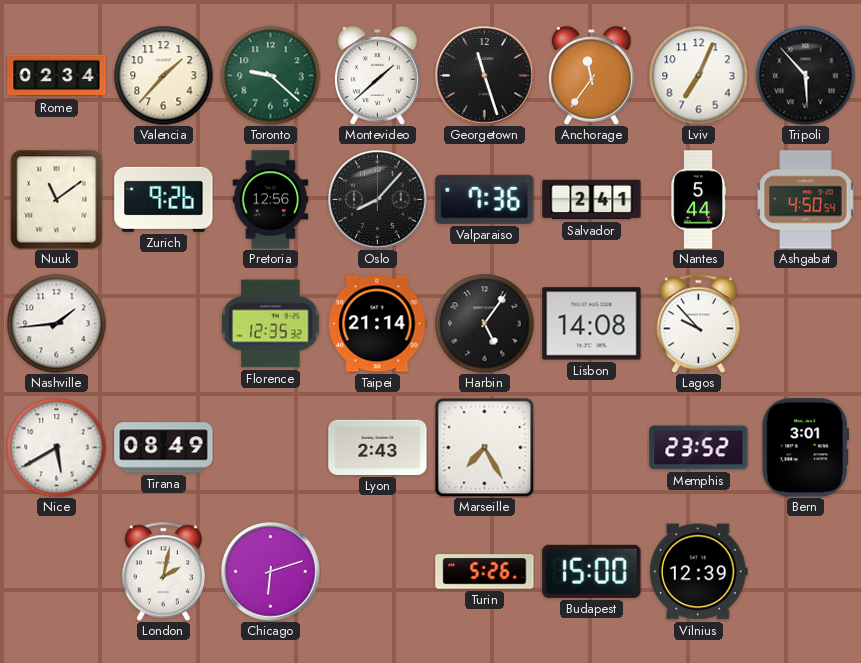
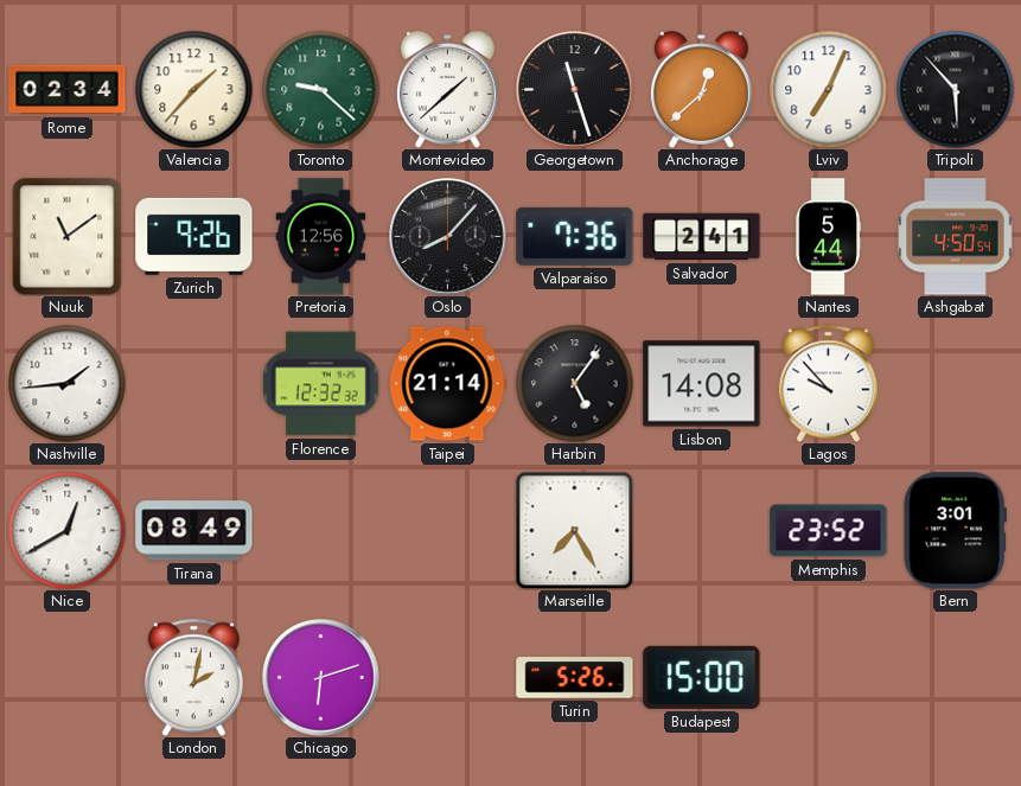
Anchorage: 11:36 -> 12:38
Florence: 12:35 -> 12:32
Nice: 5:40 -> 12:40
Lyon: 2:43 -> none
Vilnius: 12:39 -> none
